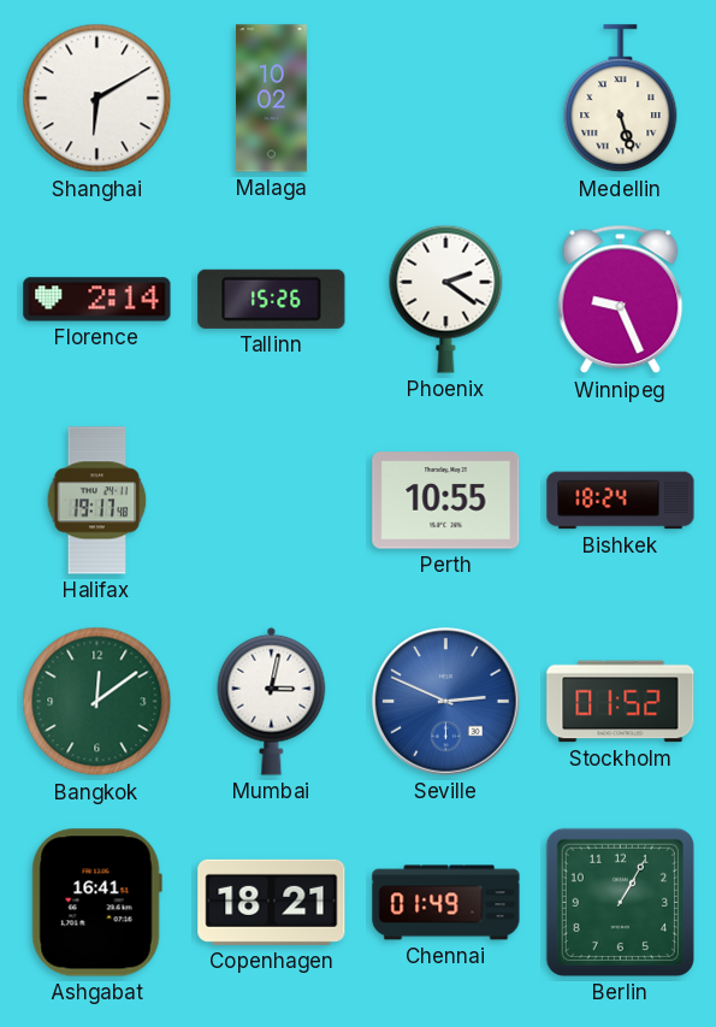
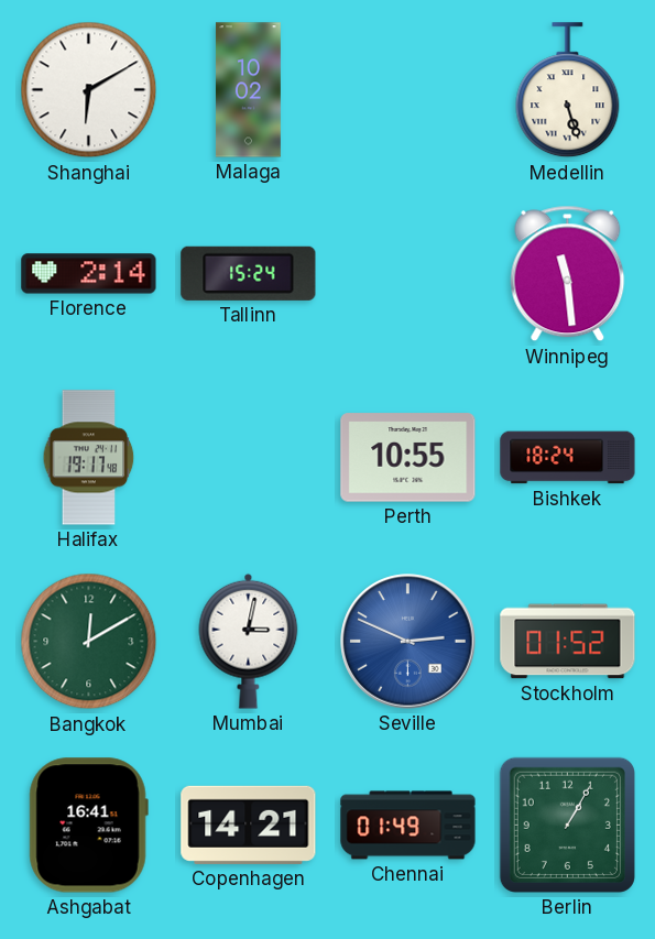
Tallinn: 15:26 -> 15:24
Phoenix: 2:21 -> none
Winnipeg: 9:26 -> 11:29
Bangkok: 12:09 -> 12:10
Copenhagen: 18:21 -> 14:21
